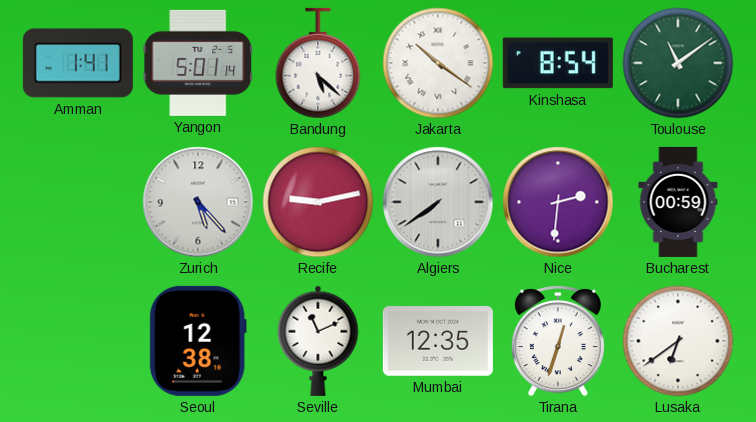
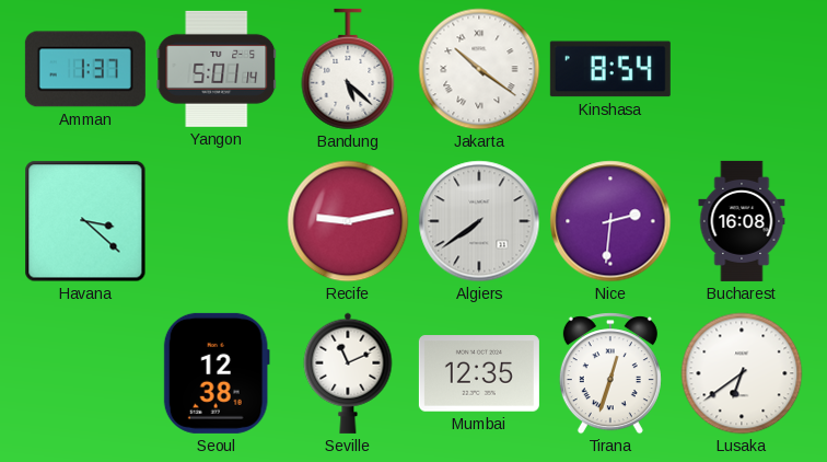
Amman: 1:41 -> 1:37
Toulouse: 11:09 -> none
Havana: none -> 3:22
Zurich: 5:23 -> none
Bucharest: 00:59 -> 16:08
